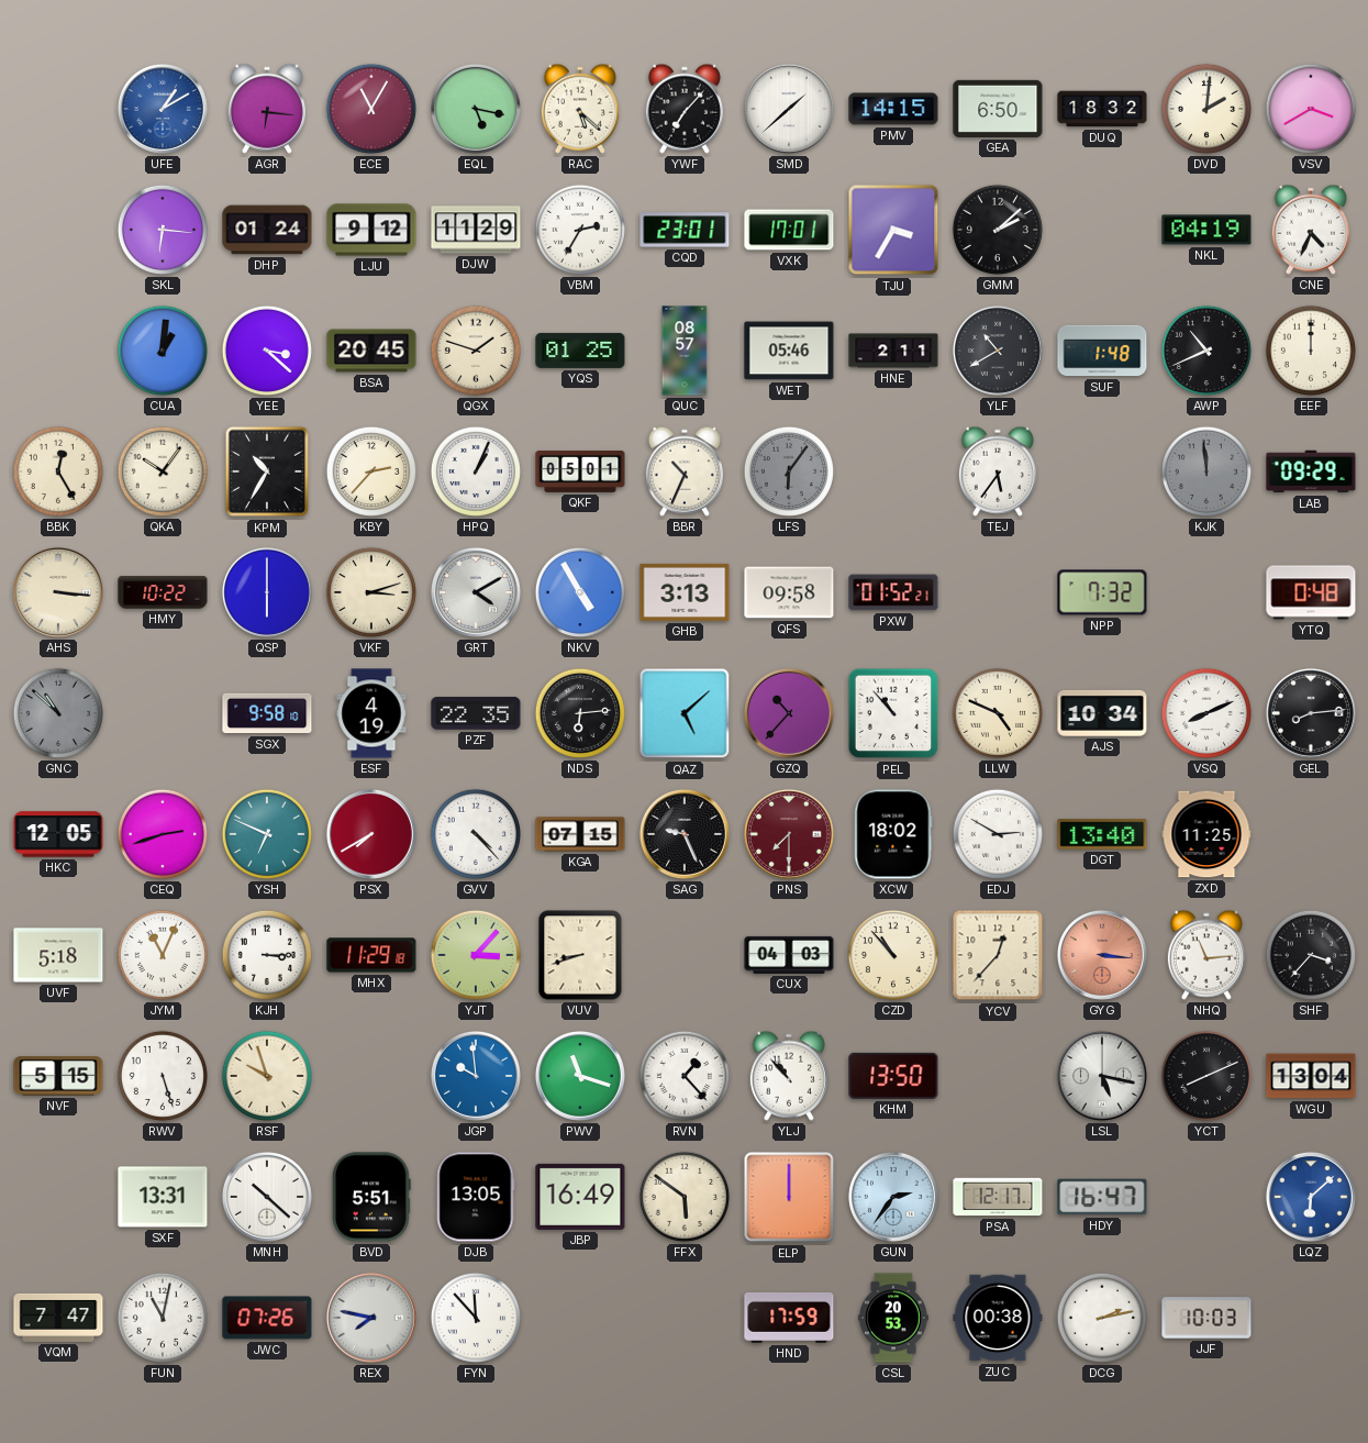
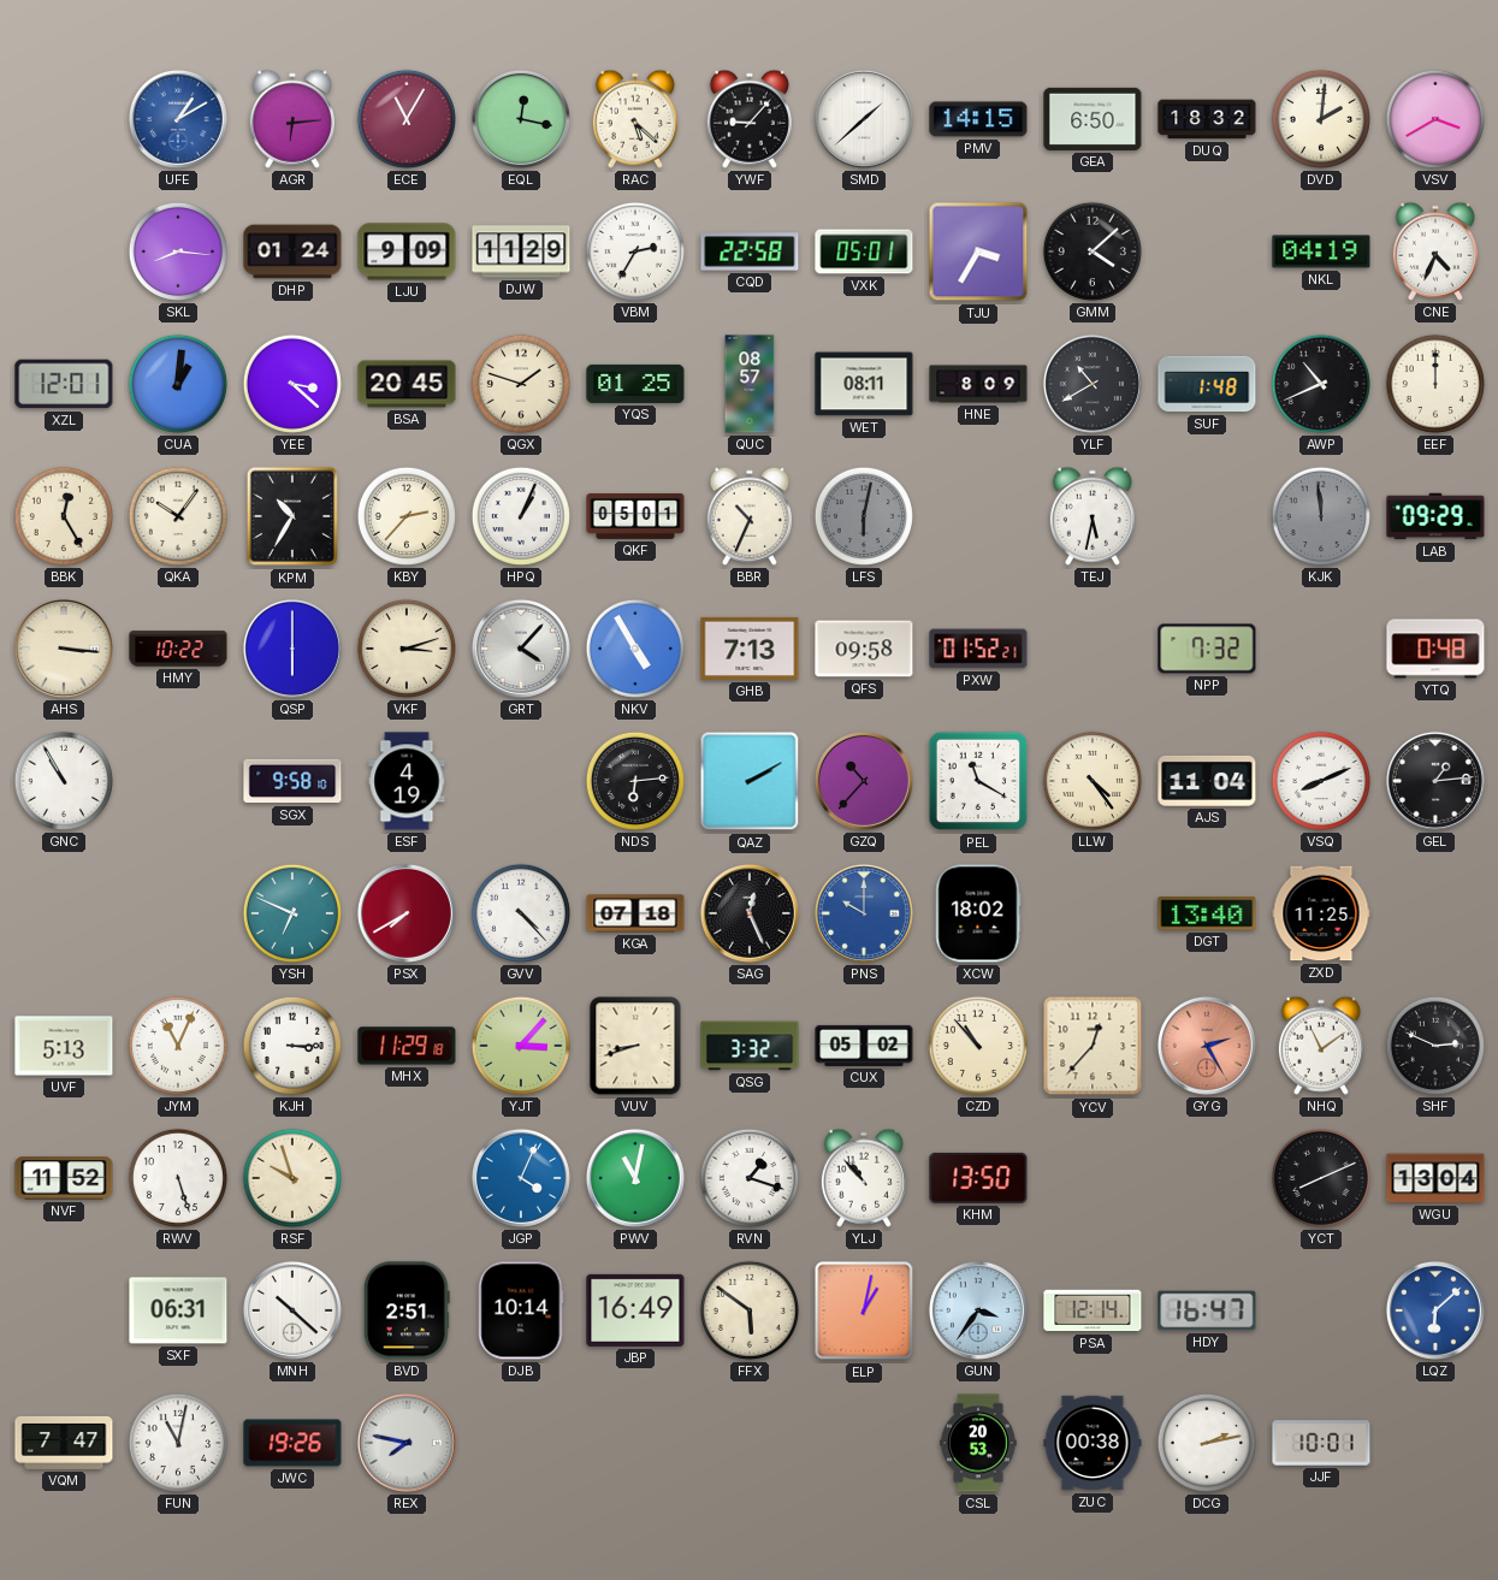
AGR: 6:16 -> 6:14
EQL: 5:17 -> 12:17
YWF: 7:07 -> 9:07
SKL: 6:16 -> 8:16
LJU: 9:12 -> 9:09
CQD: 23:01 -> 22:58
VXK: 17:01 -> 05:01
GMM: 2:08 -> 4:08
XZL: none -> 12:01
WET: 05:46 -> 08:11
HNE: 2:11 -> 8:09
LFS: 6:06 -> 6:02
TEJ: 5:36 -> 5:32
GRT: 4:10 -> 4:07
GHB: 3:13 -> 7:13
GNC: 10:52 -> 10:55
GNC dial: grey -> white
PZF: 22:35 -> none
QAZ: 5:08 -> 2:10
PEL: 10:53 -> 11:20
LLW: 4:49 -> 4:24
AJS: 10:34 -> 11:04
GEL: 8:14 -> 1:14
HKC: 12:05 -> none
CEQ: 2:42 -> none
KGA: 07:15 -> 07:18
SAG: 9:26 -> 12:26
PNS: 7:30 -> 10:00
PNS dial: burgundy -> blue
EDJ: 2:50 -> none
UVF: 5:18 -> 5:13
QSG: none -> 3:32
CUX: 04:03 -> 05:02
GYG: 3:16 -> 2:25
NHQ: 11:14 -> 11:09
SHF: 3:37 -> 2:49
NVF: 5:15 -> 11:52
JGP: 9:59 -> 4:04
PWV: 11:18 -> 11:02
RVN: 1:23 -> 1:18
LSL: 5:17 -> none
SXF: 13:31 -> 06:31
BVD: 5:51 -> 2:51
DJB: 13:05 -> 10:14
ELP: 12:00 -> 1:02
GUN: 2:36 -> 3:36
PSA: 12:17 -> 12:14
JWC: 07:26 -> 19:26
FYN: 11:53 -> none
HND: 17:59 -> none
JJF: 10:03 -> 10:01
